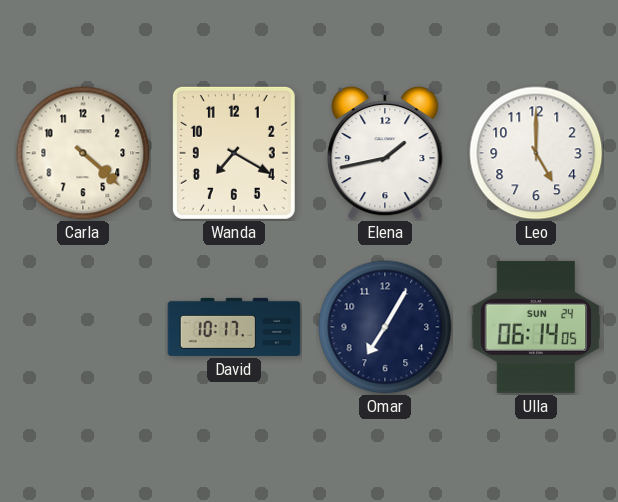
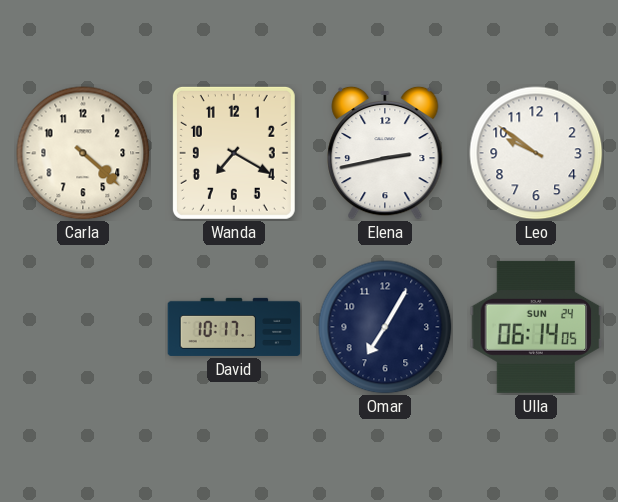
Elena: 1:43 -> 2:43
Leo: 5:00 -> 9:51
